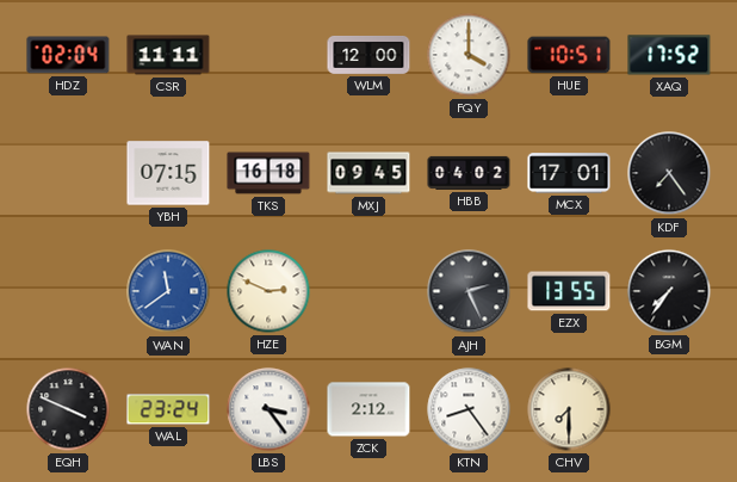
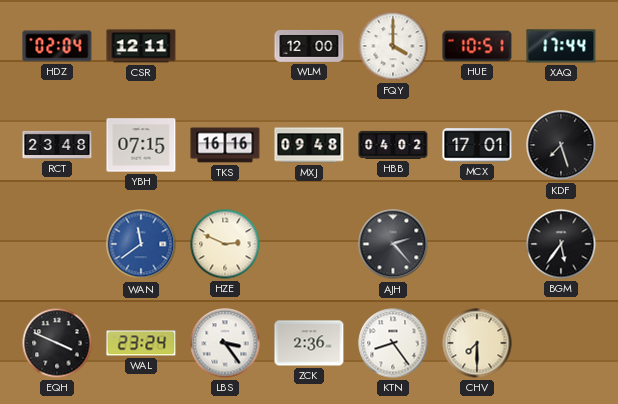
CSR: 11:11 -> 12:11
XAQ: 17:52 -> 17:44
RCT: none -> 23:48
TKS: 16:18 -> 16:16
MXJ: 09:45 -> 09:48
KDF: 7:24 -> 7:27
AJH: 2:26 -> 2:23
EZX: 13:55 -> none
BGM: 7:36 -> 5:36
ZCK: 2:12 -> 2:36
